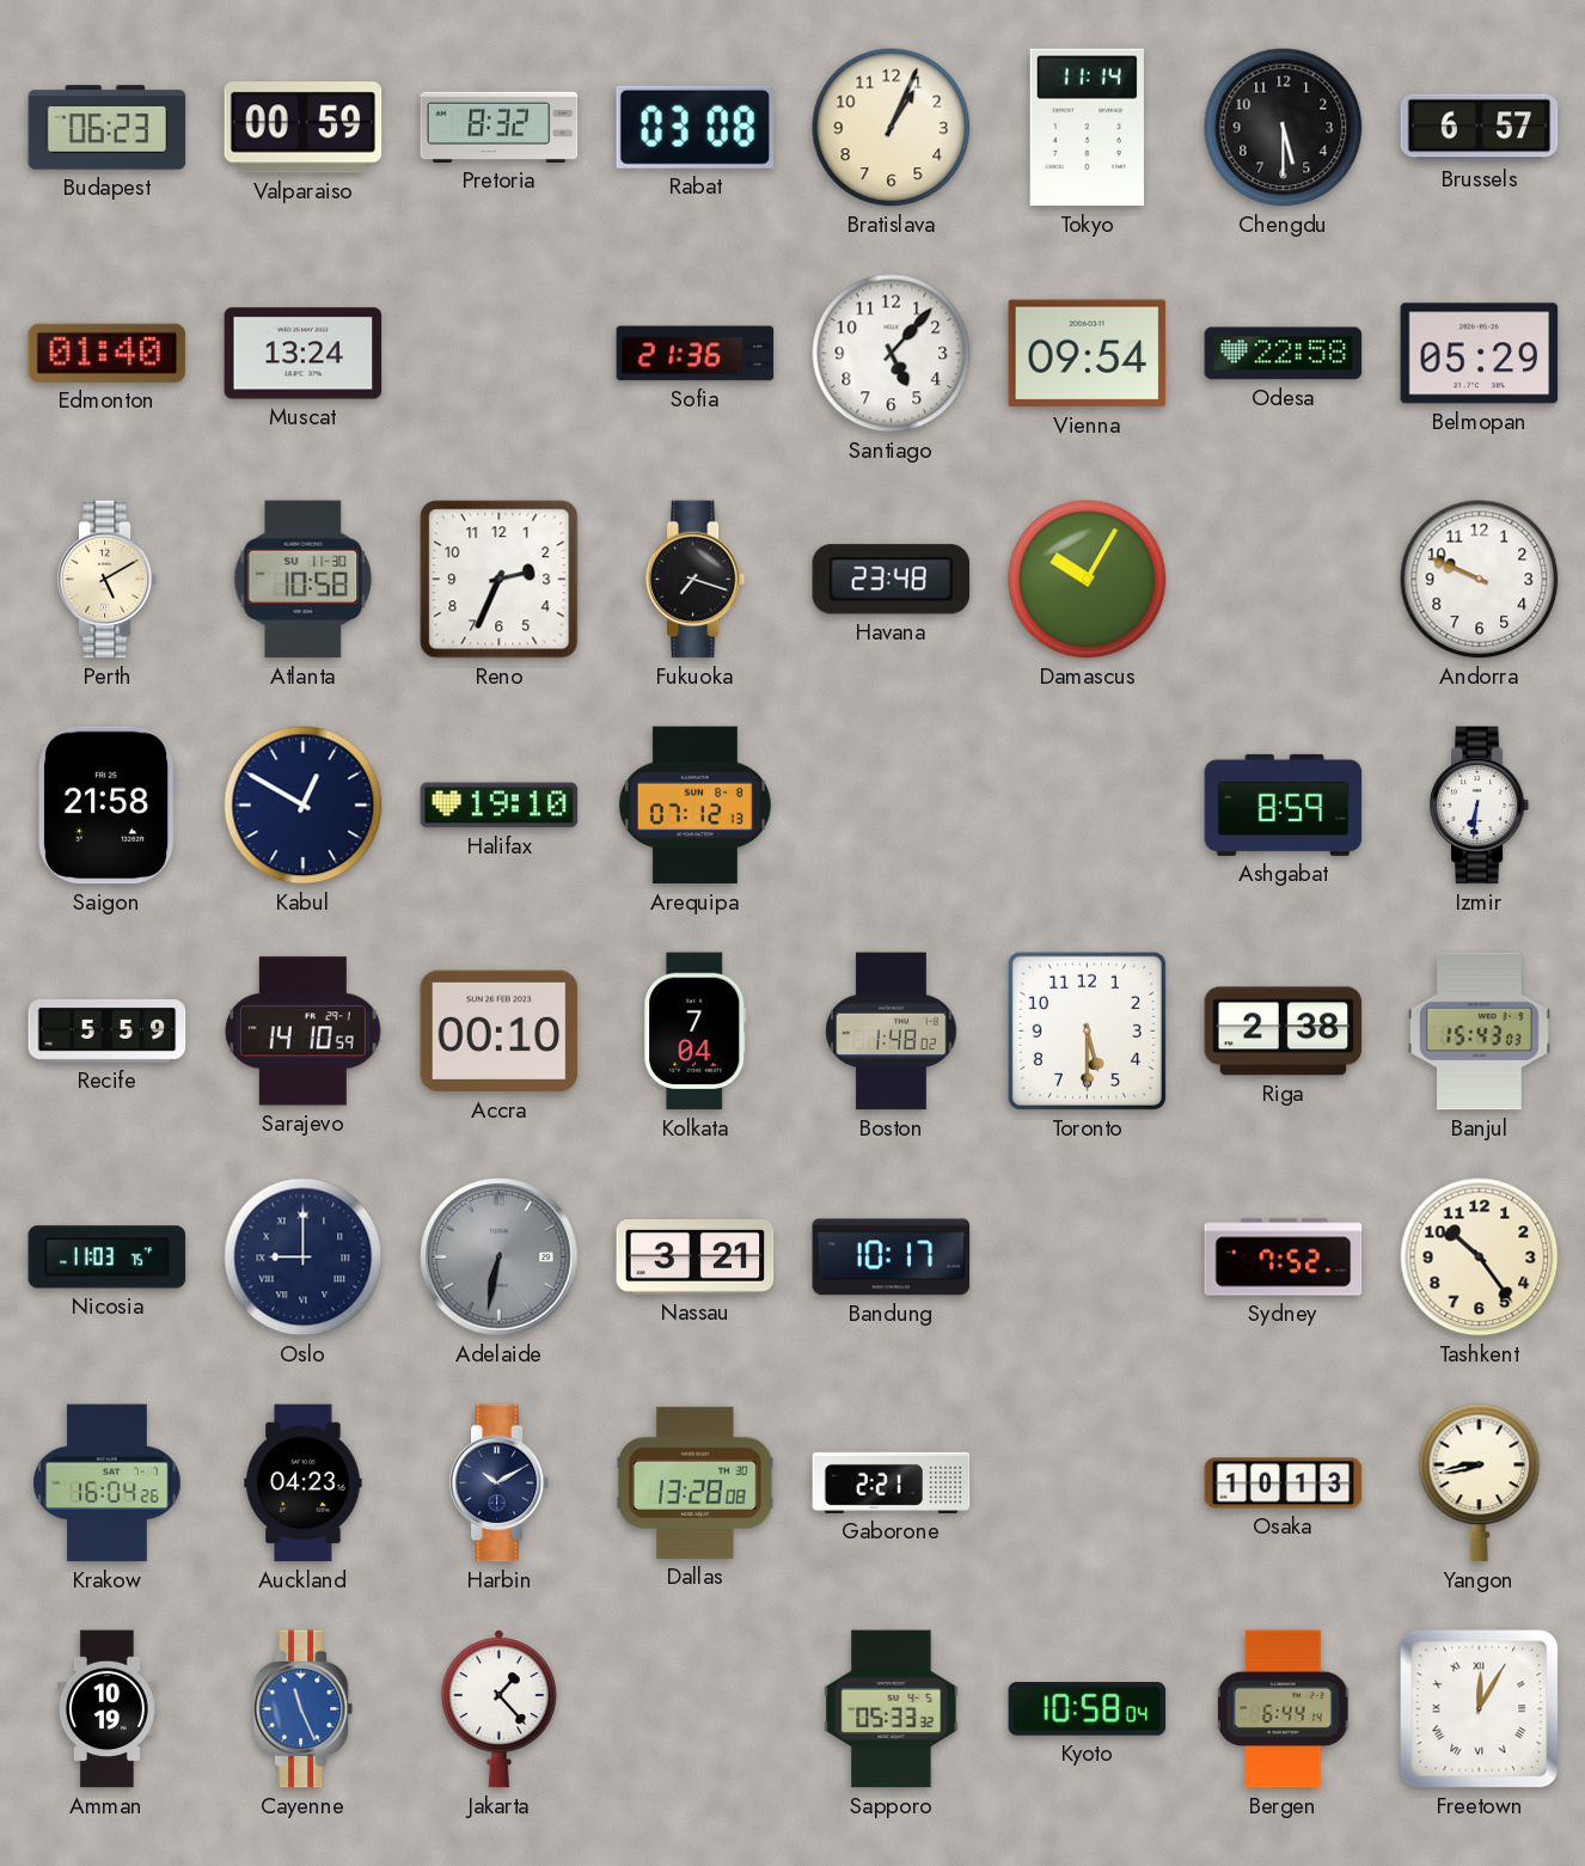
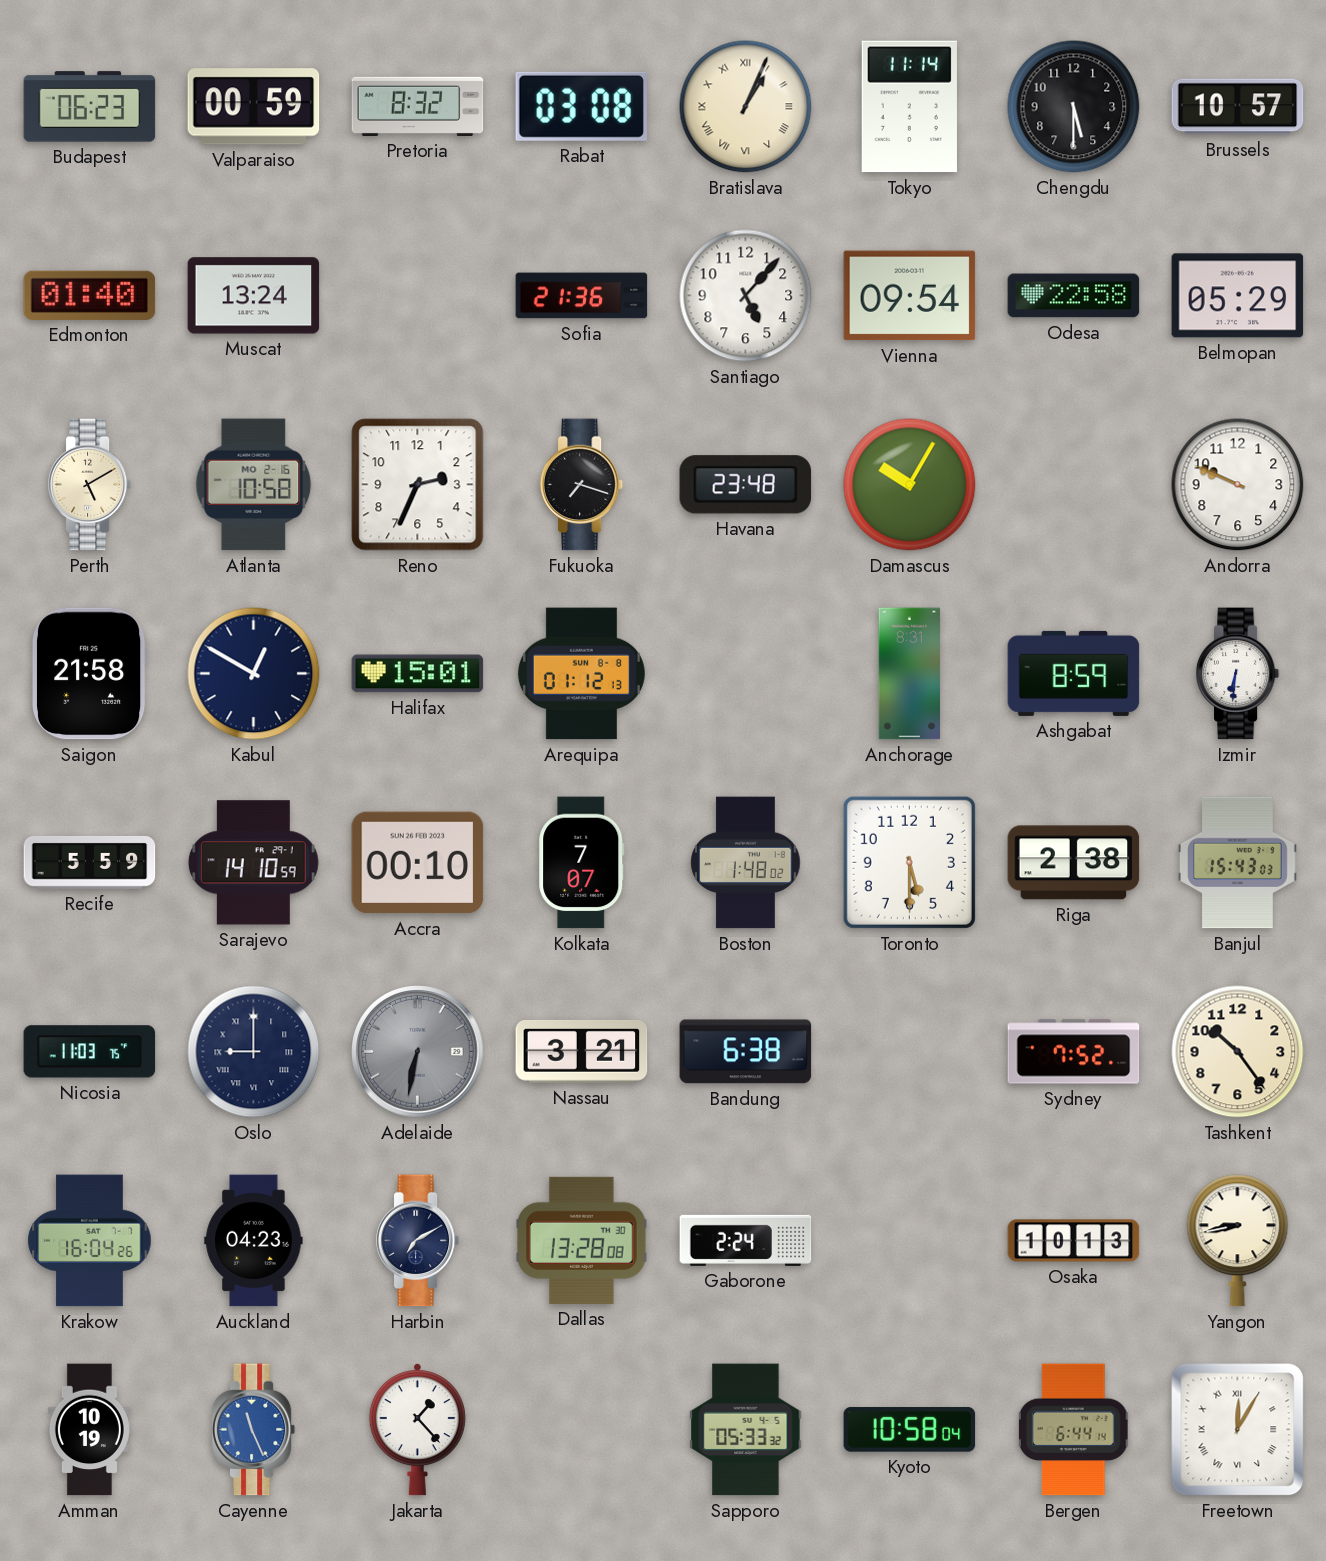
Bratislava numerals: Arabic -> Roman
Brussels: 6:57 -> 10:57
Atlanta date: SU 11-30 -> MO 2-16
Halifax: 19:10 -> 15:01
Arequipa: 07:12 -> 01:12
Anchorage: none -> 8:31
Kolkata: 7:04 -> 7:07
Bandung: 10:17 -> 6:38
Harbin: 10:10 -> 7:10
Gaborone: 2:21 -> 2:24
